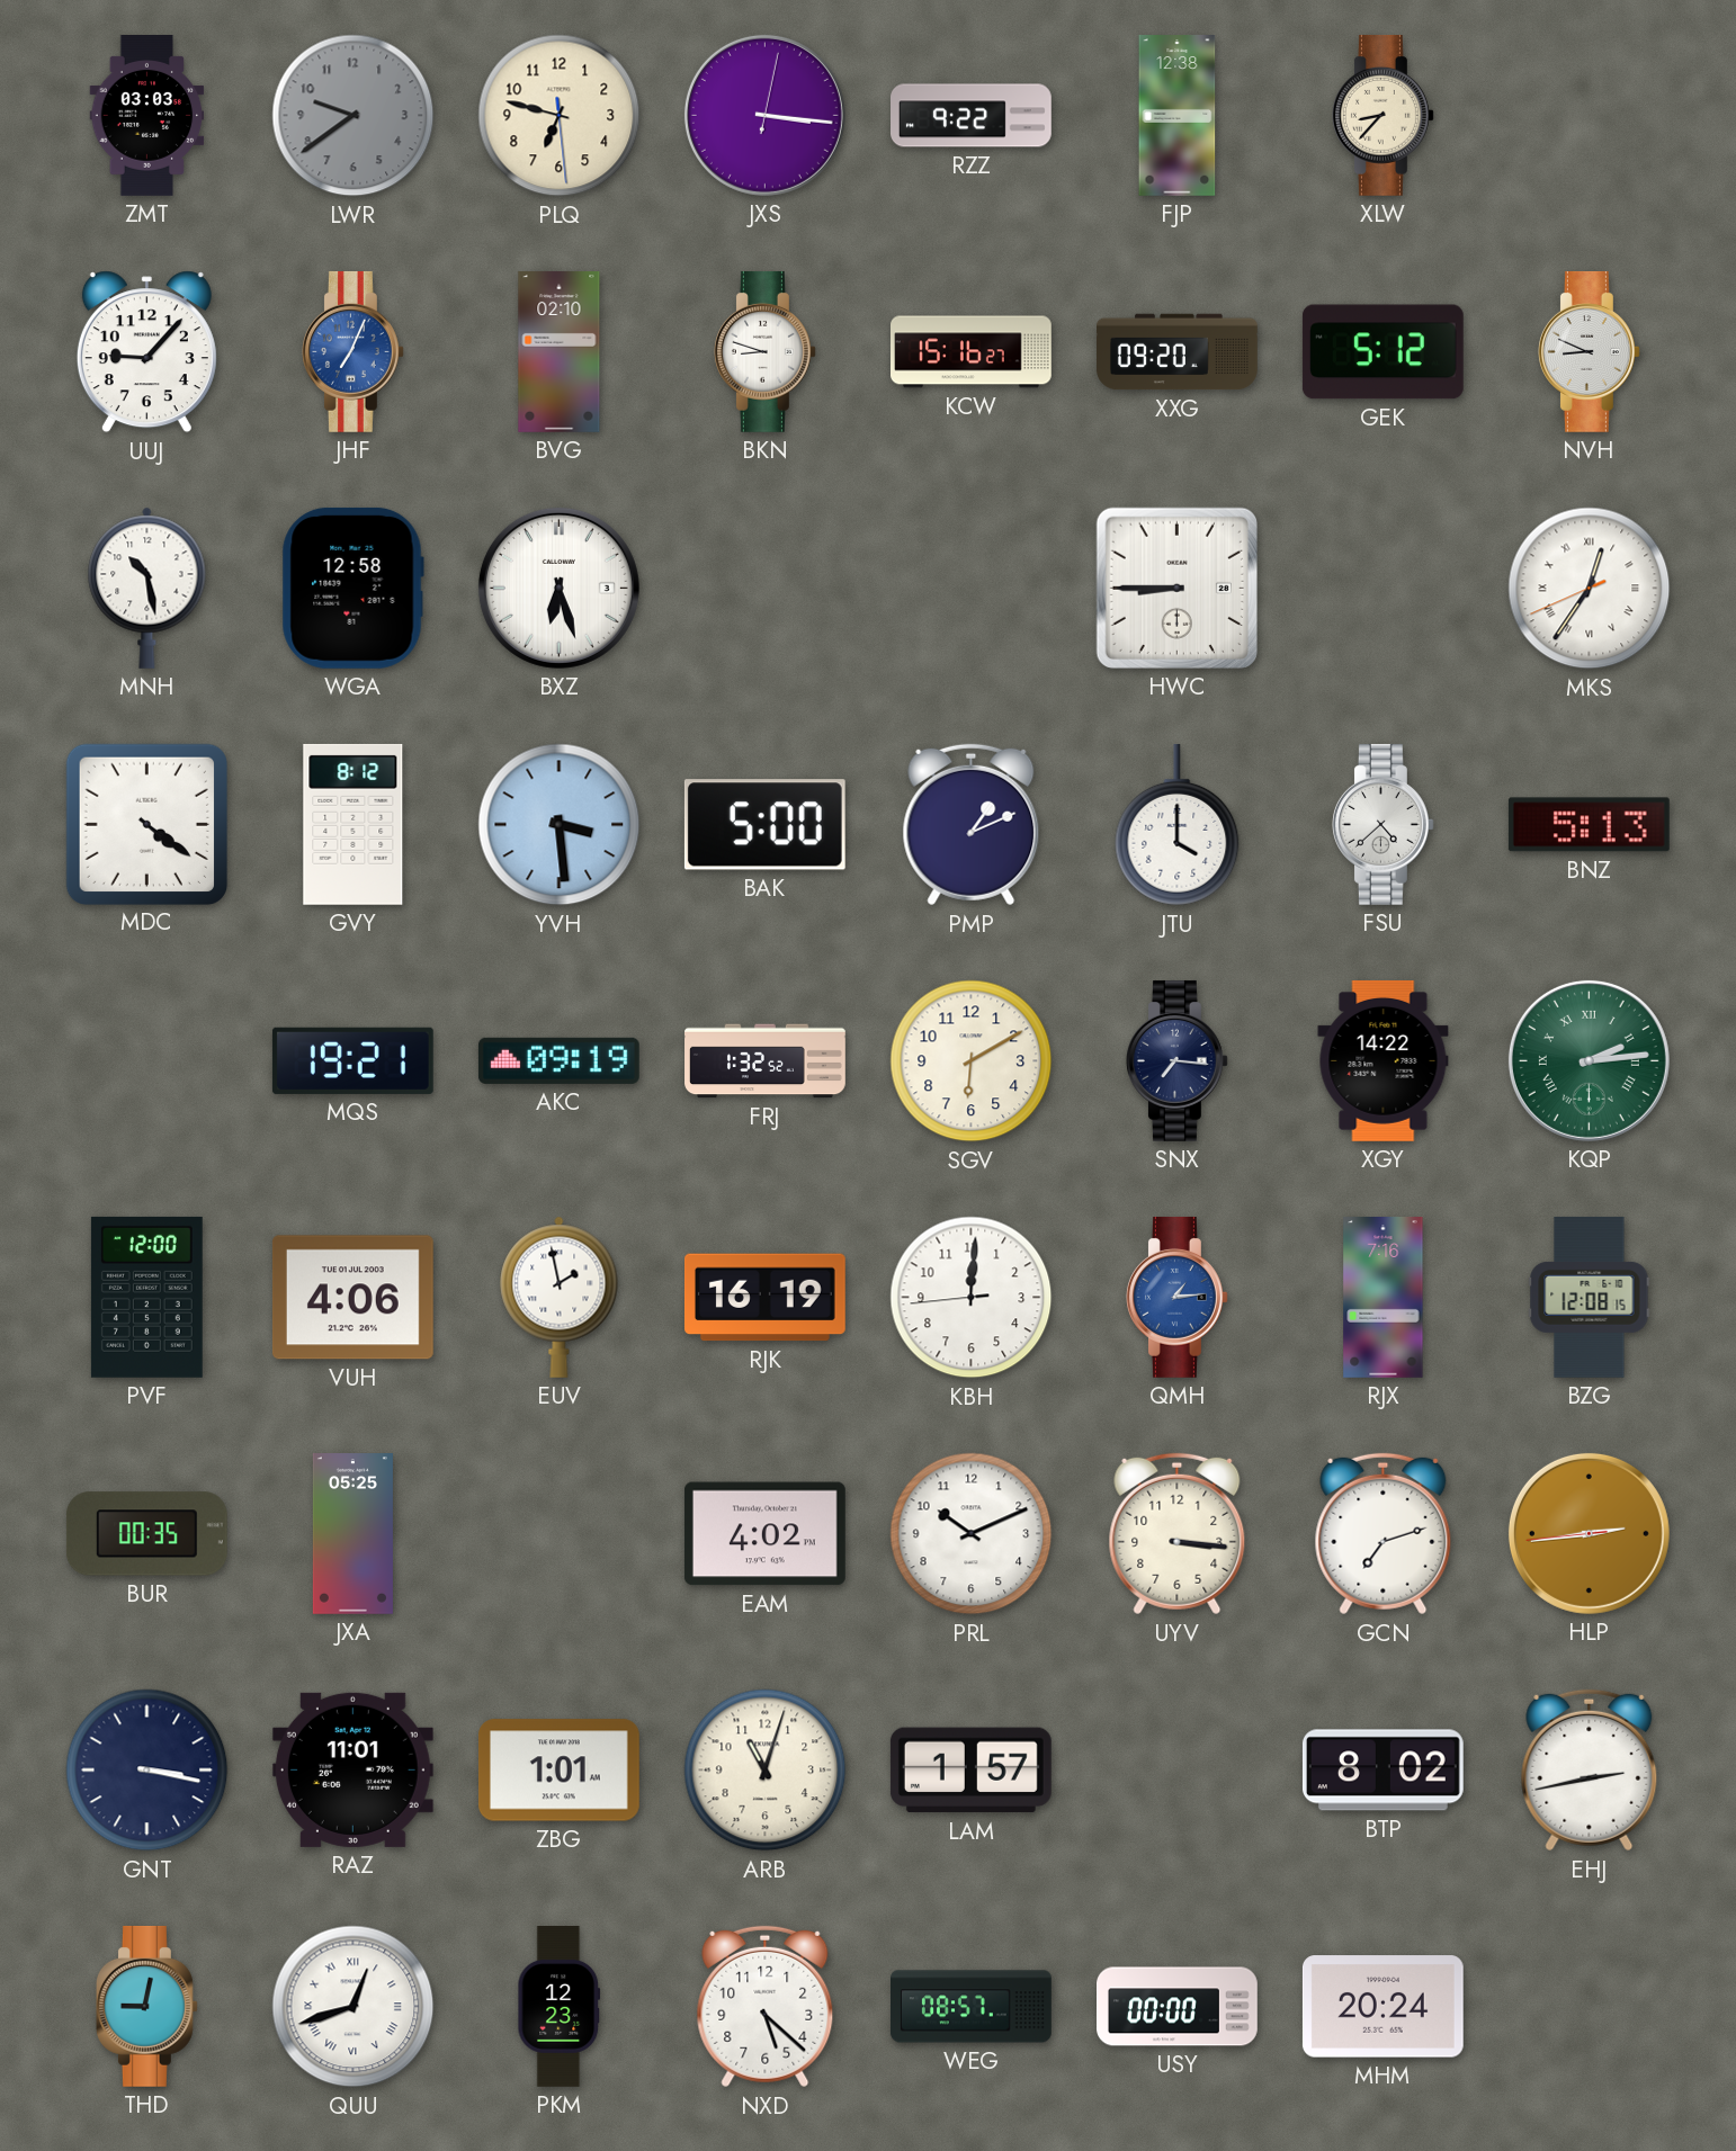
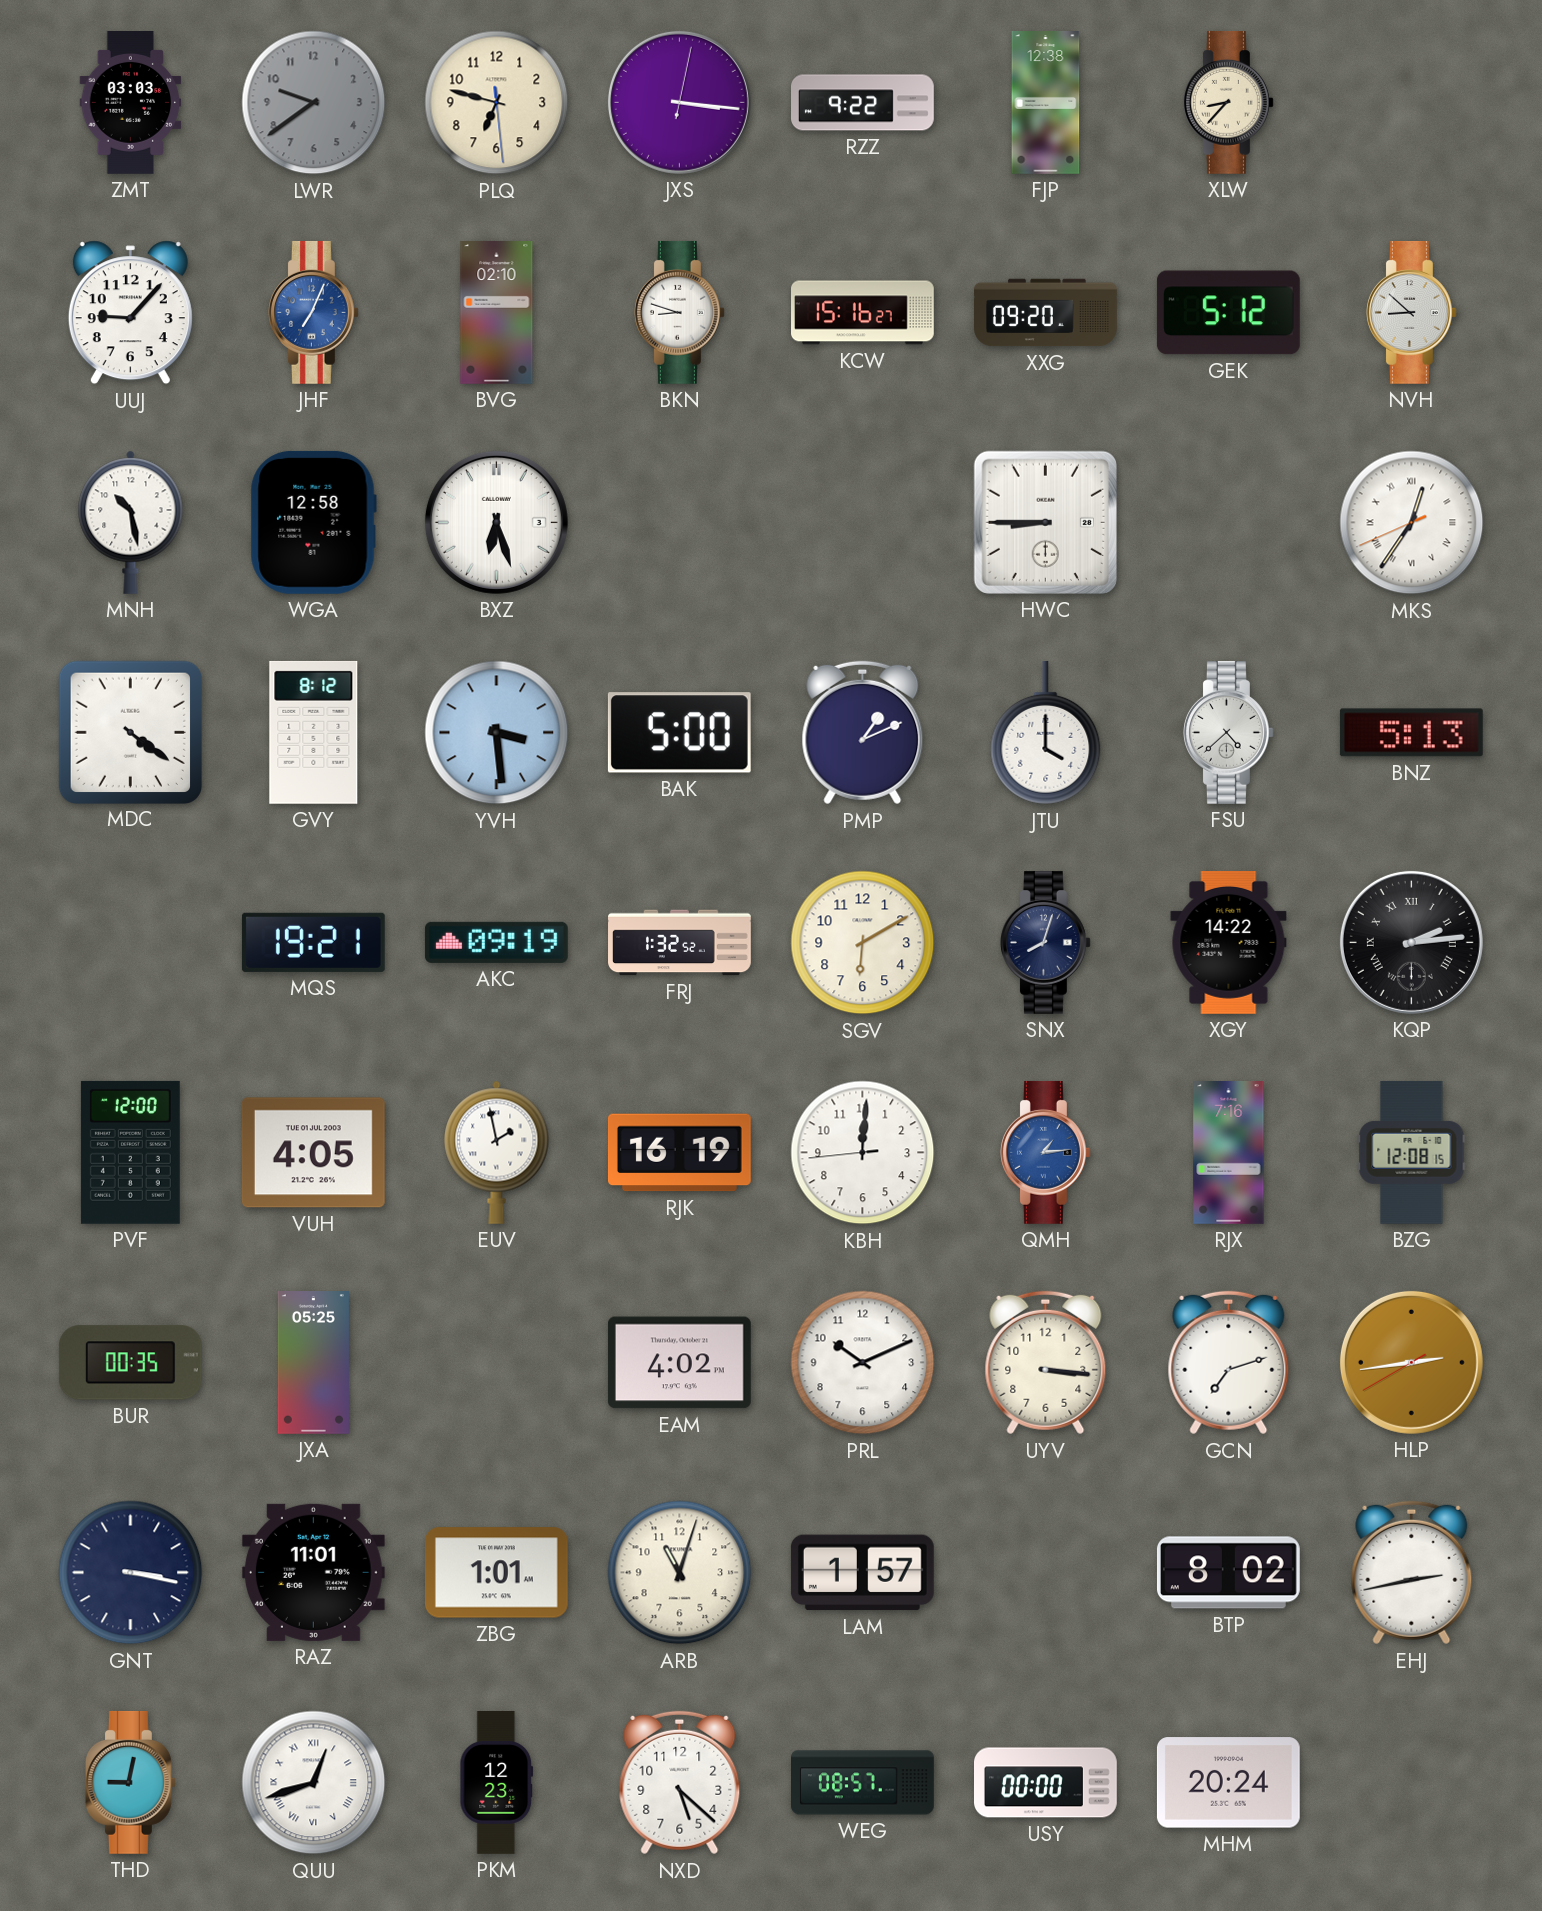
NVH: 8:49 -> 8:52
SNX: 7:16 -> 8:03
KQP dial: green -> black
VUH: 4:06 -> 4:05
HLP: 2:43:44 -> 2:43:40
